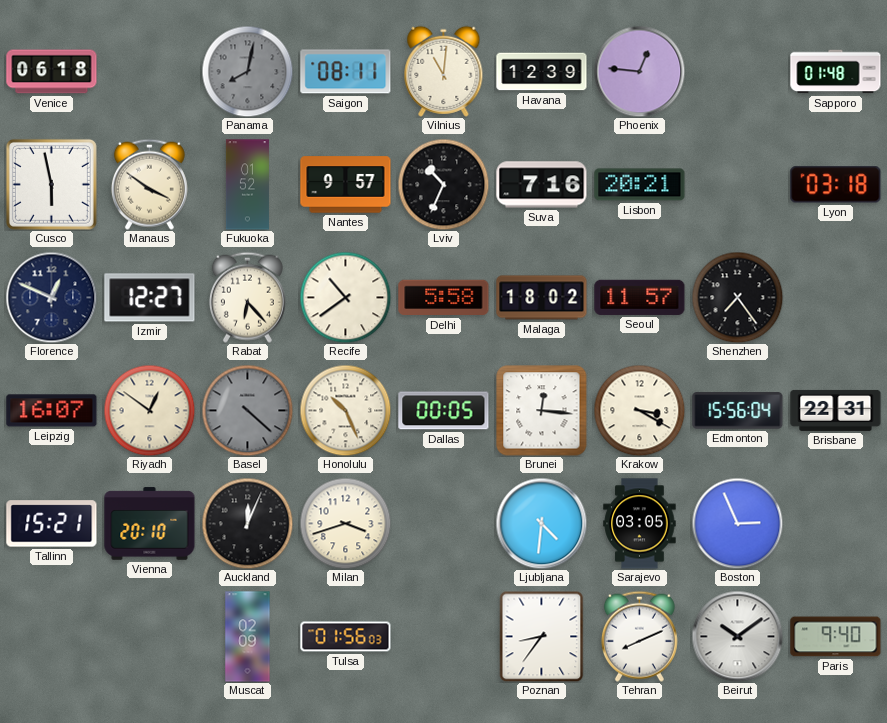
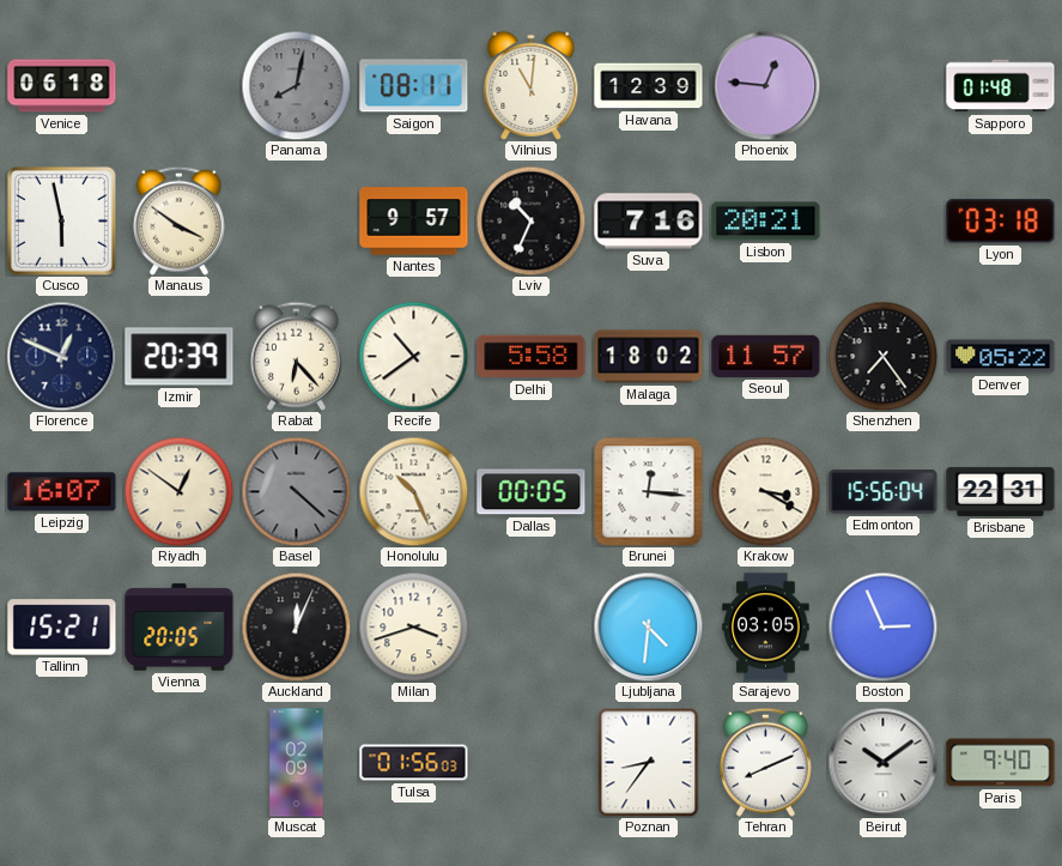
Fukuoka: 01:52 -> none
Izmir: 12:27 -> 20:39
Denver: none -> 05:22
Vienna: 20:10 -> 20:05
